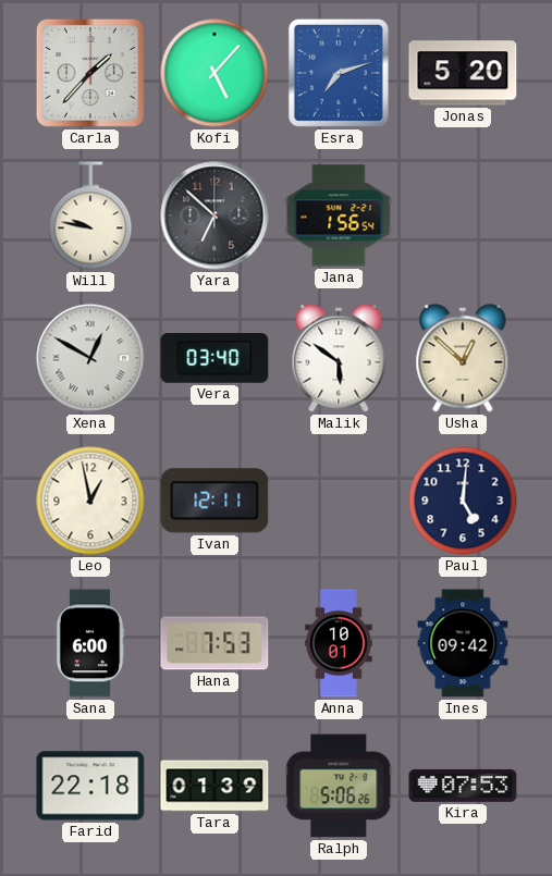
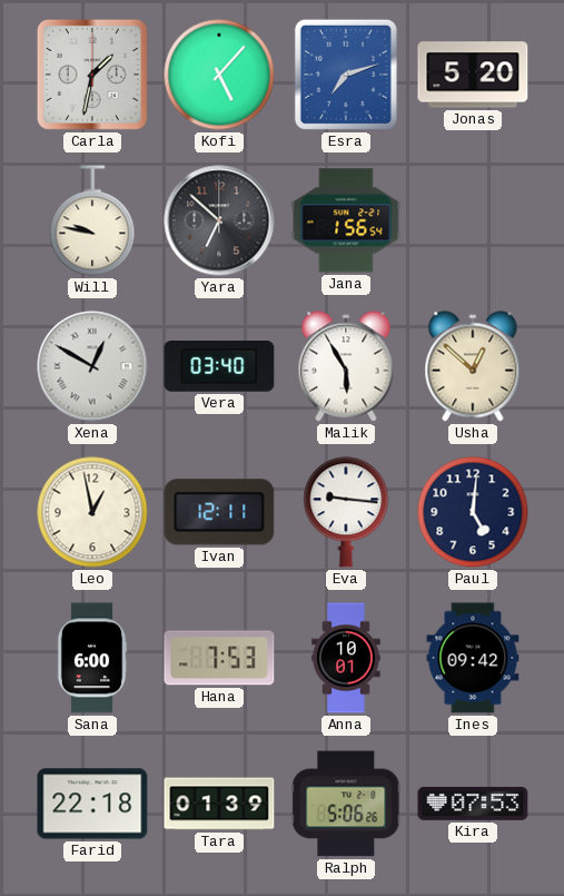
Carla: 1:37 -> 1:32
Malik: 5:51 -> 5:55
Eva: none -> 9:16
